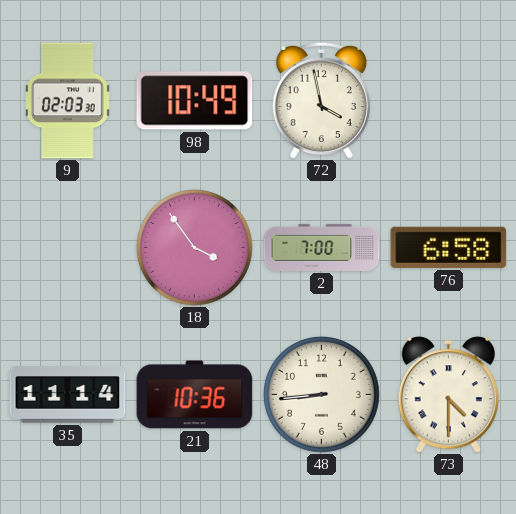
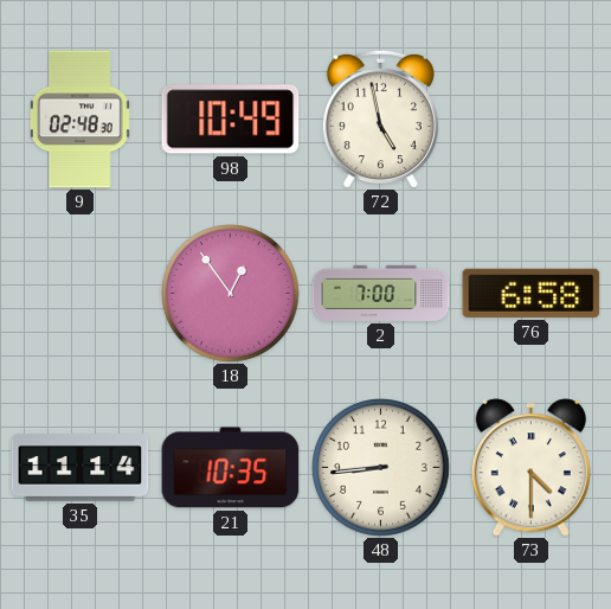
9: 02:03 -> 02:48
72: 3:58 -> 4:58
18: 3:54 -> 12:54
21: 10:36 -> 10:35
